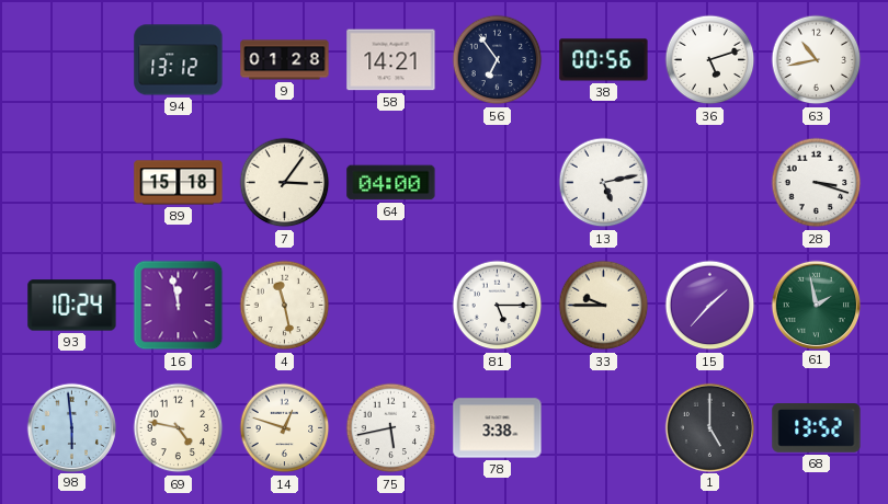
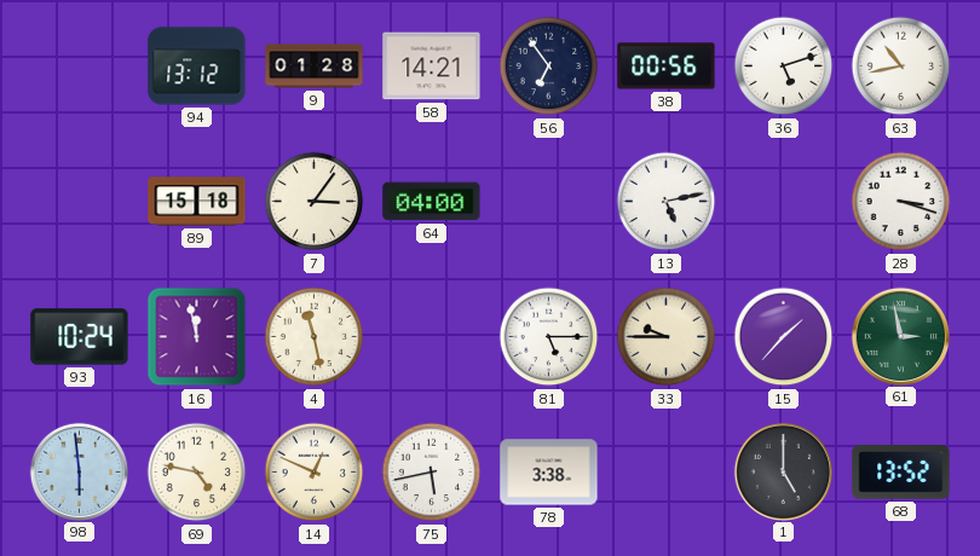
61: 1:58 -> 2:58
14: 12:48 -> 12:49
